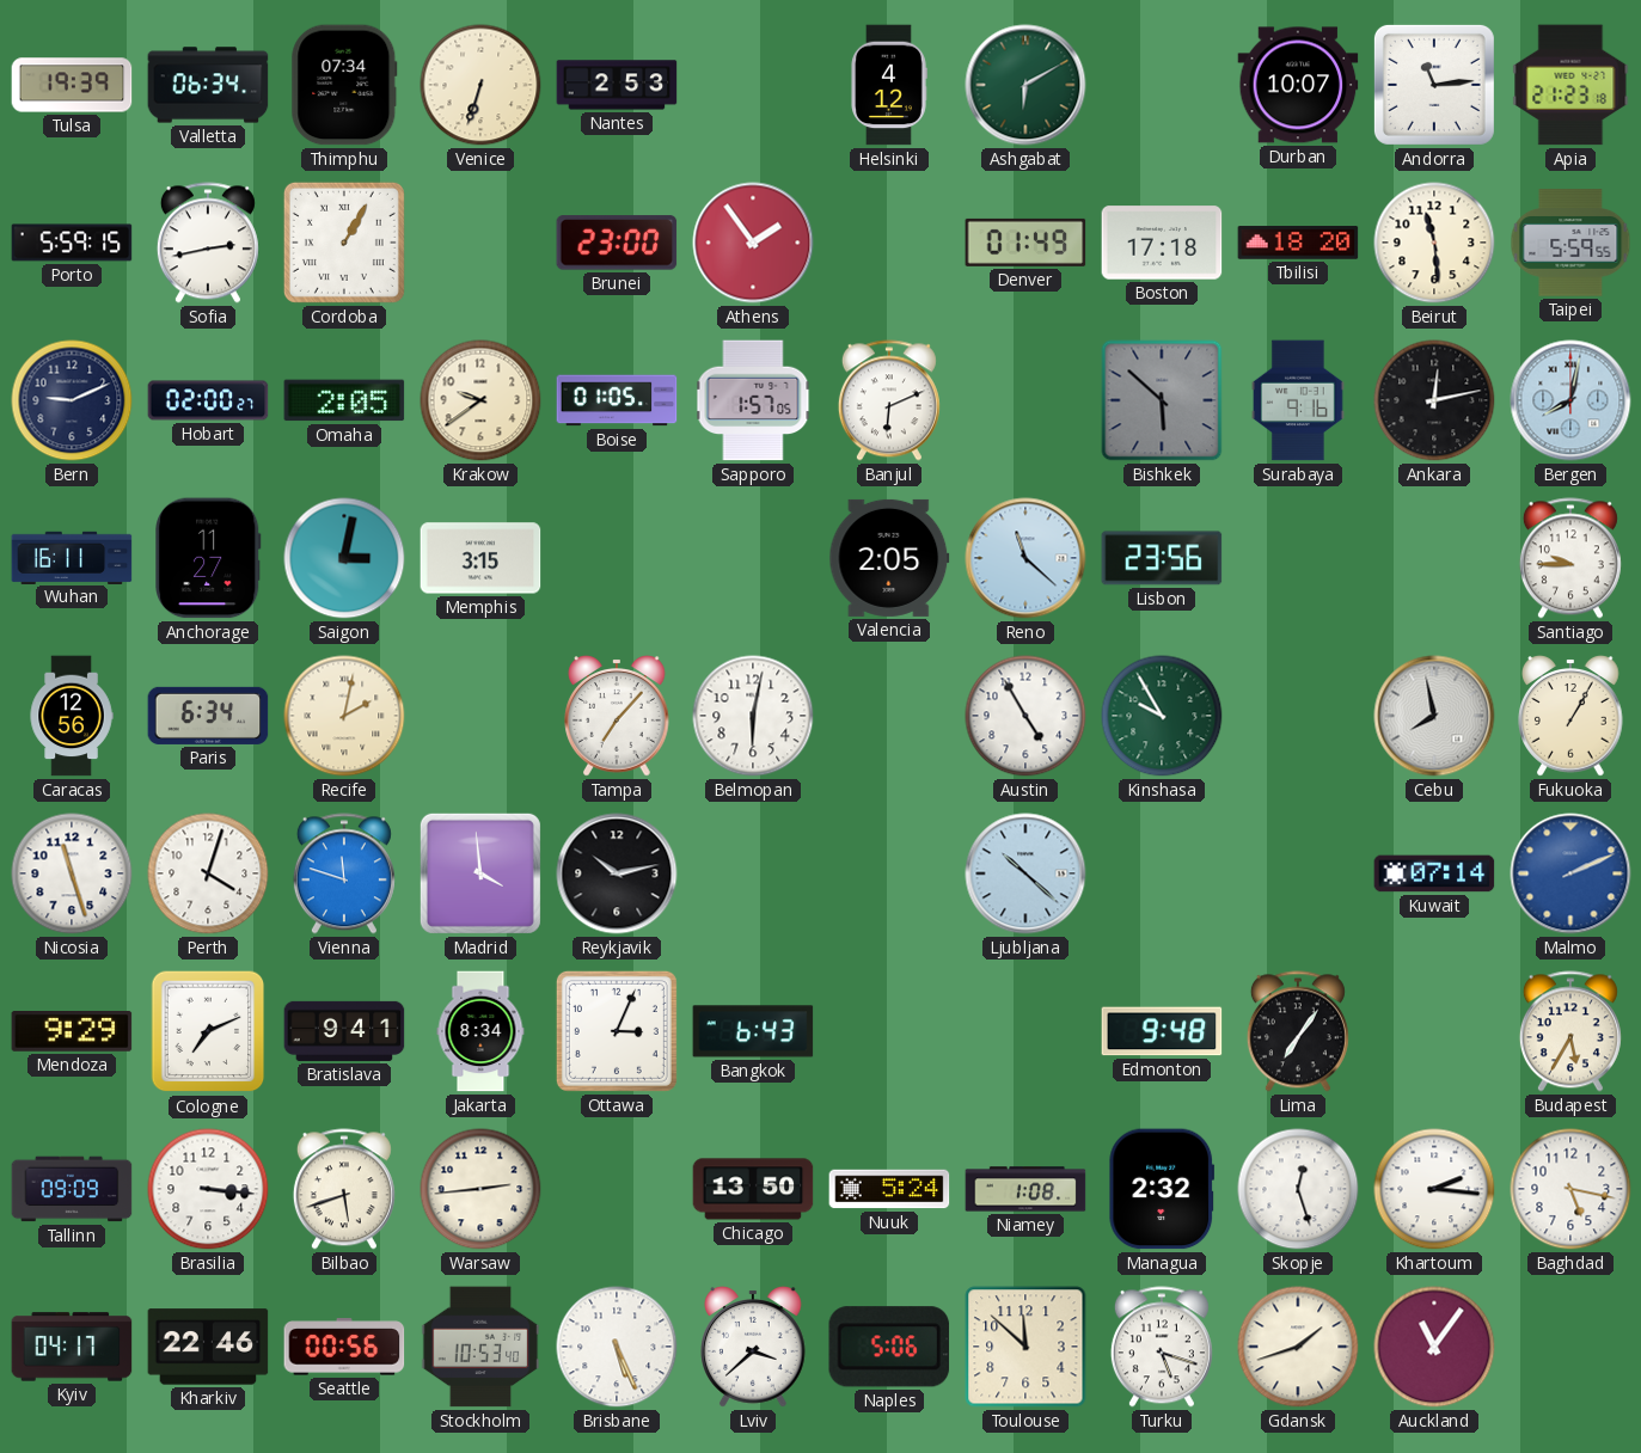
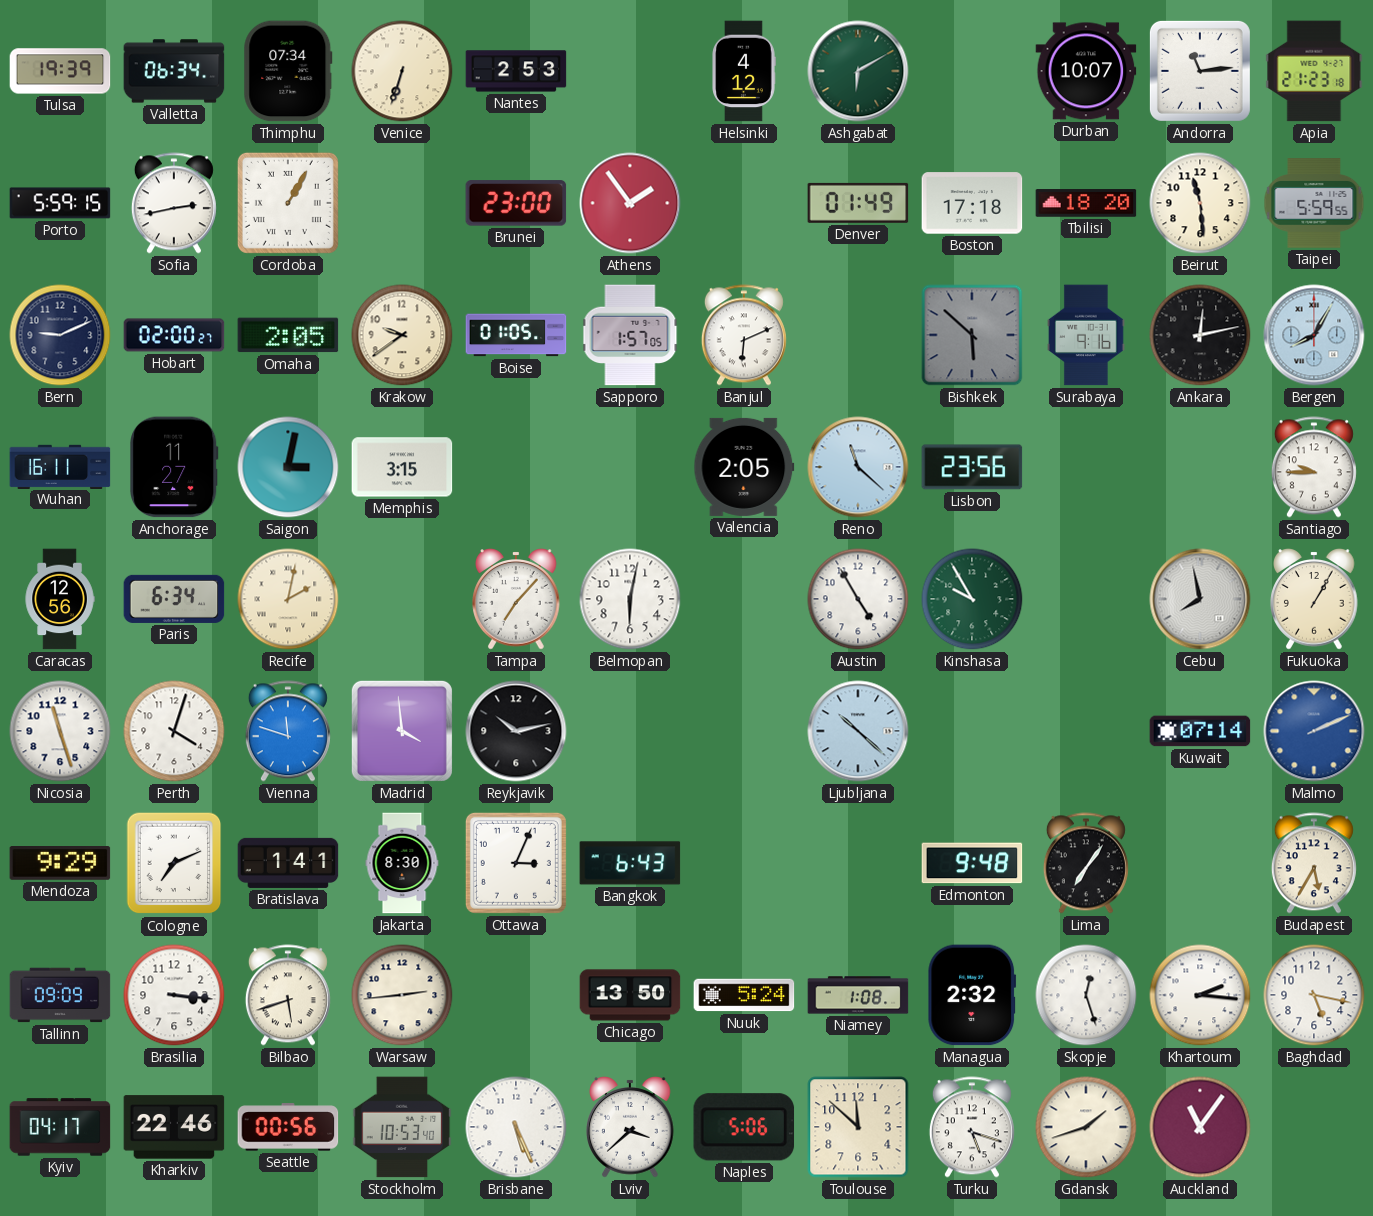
Bergen: 8:02 -> 8:05
Bratislava: 9:41 -> 1:41
Jakarta: 8:34 -> 8:30
